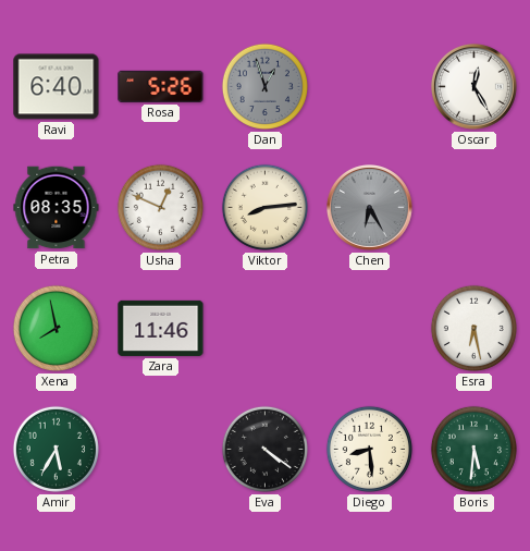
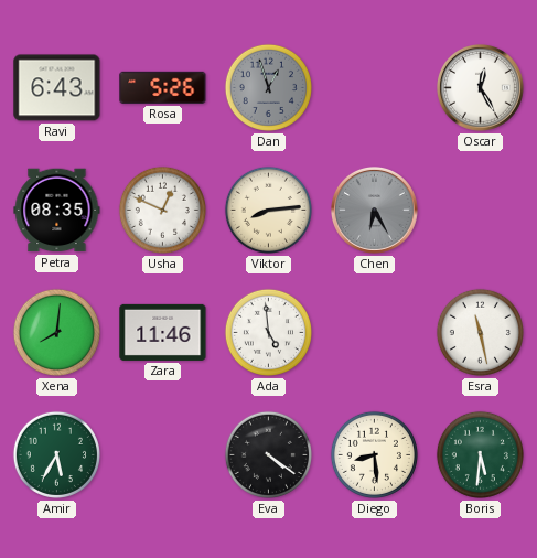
Ravi: 6:40 -> 6:43
Xena: 7:58 -> 8:01
Ada: none -> 4:59
Esra: 6:28 -> 11:28
